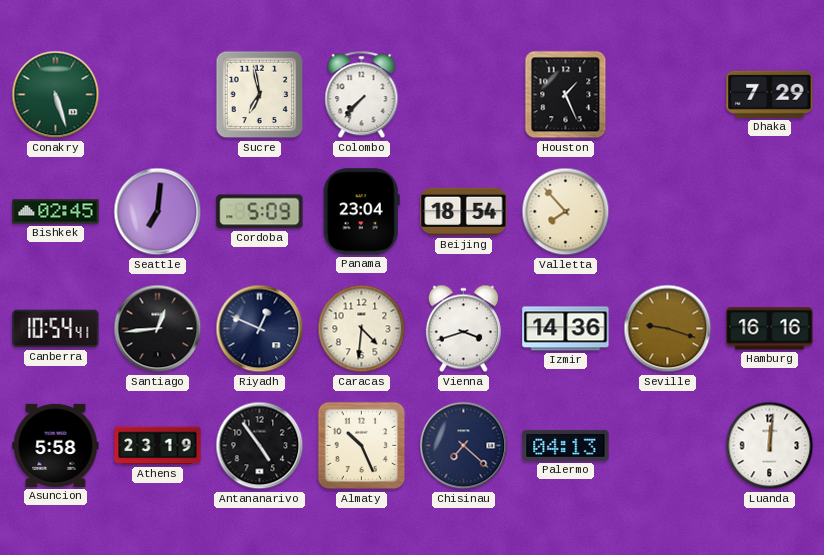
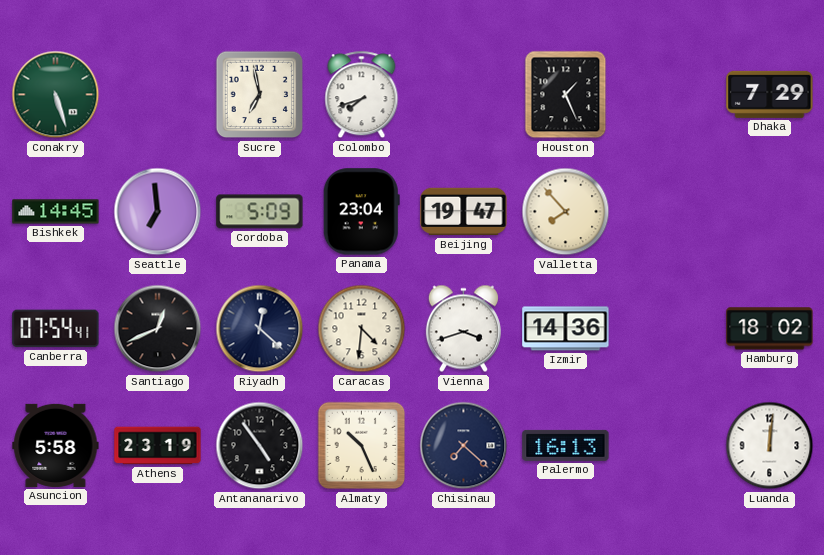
Colombo: 7:37 -> 7:42
Bishkek: 02:45 -> 14:45
Seattle: 7:01 -> 6:59
Beijing: 18:54 -> 19:47
Canberra: 10:54 -> 07:54
Santiago: 12:44 -> 12:41
Riyadh: 12:49 -> 12:22
Seville: 9:18 -> none
Hamburg: 16:16 -> 18:02
Palermo: 04:13 -> 16:13
